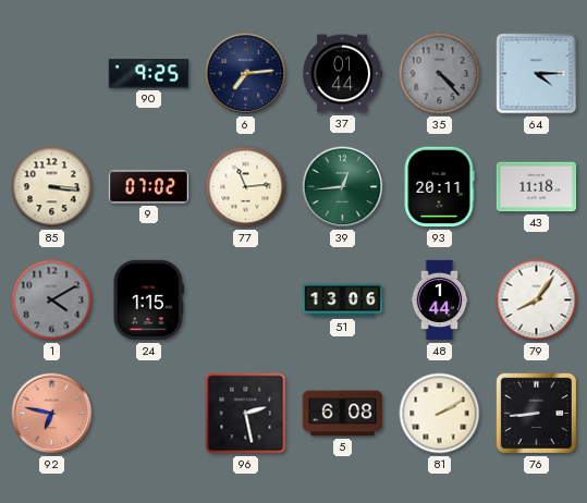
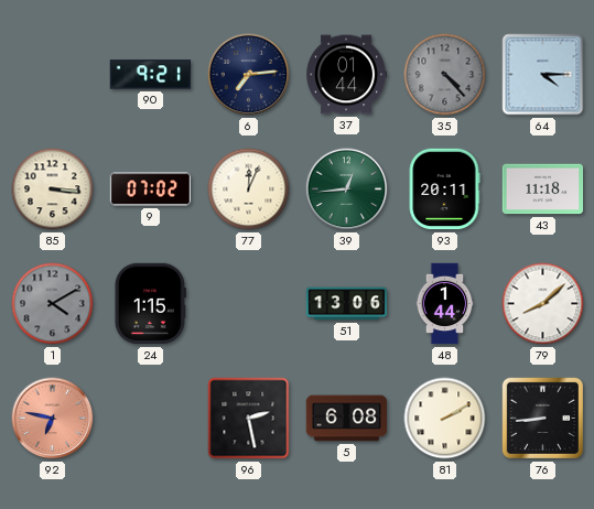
90: 9:25 -> 9:21
77: 11:14 -> 12:04
79: 8:06 -> 8:08
